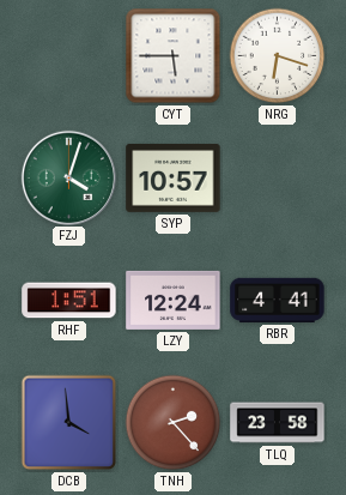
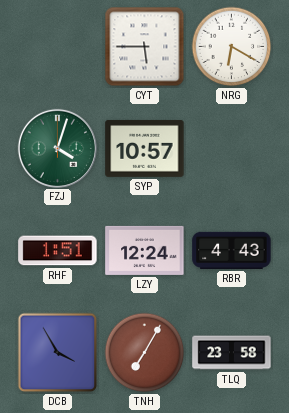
NRG: 6:18 -> 6:20
RBR: 4:41 -> 4:43
DCB: 3:59 -> 3:55
TNH: 2:23 -> 7:05
